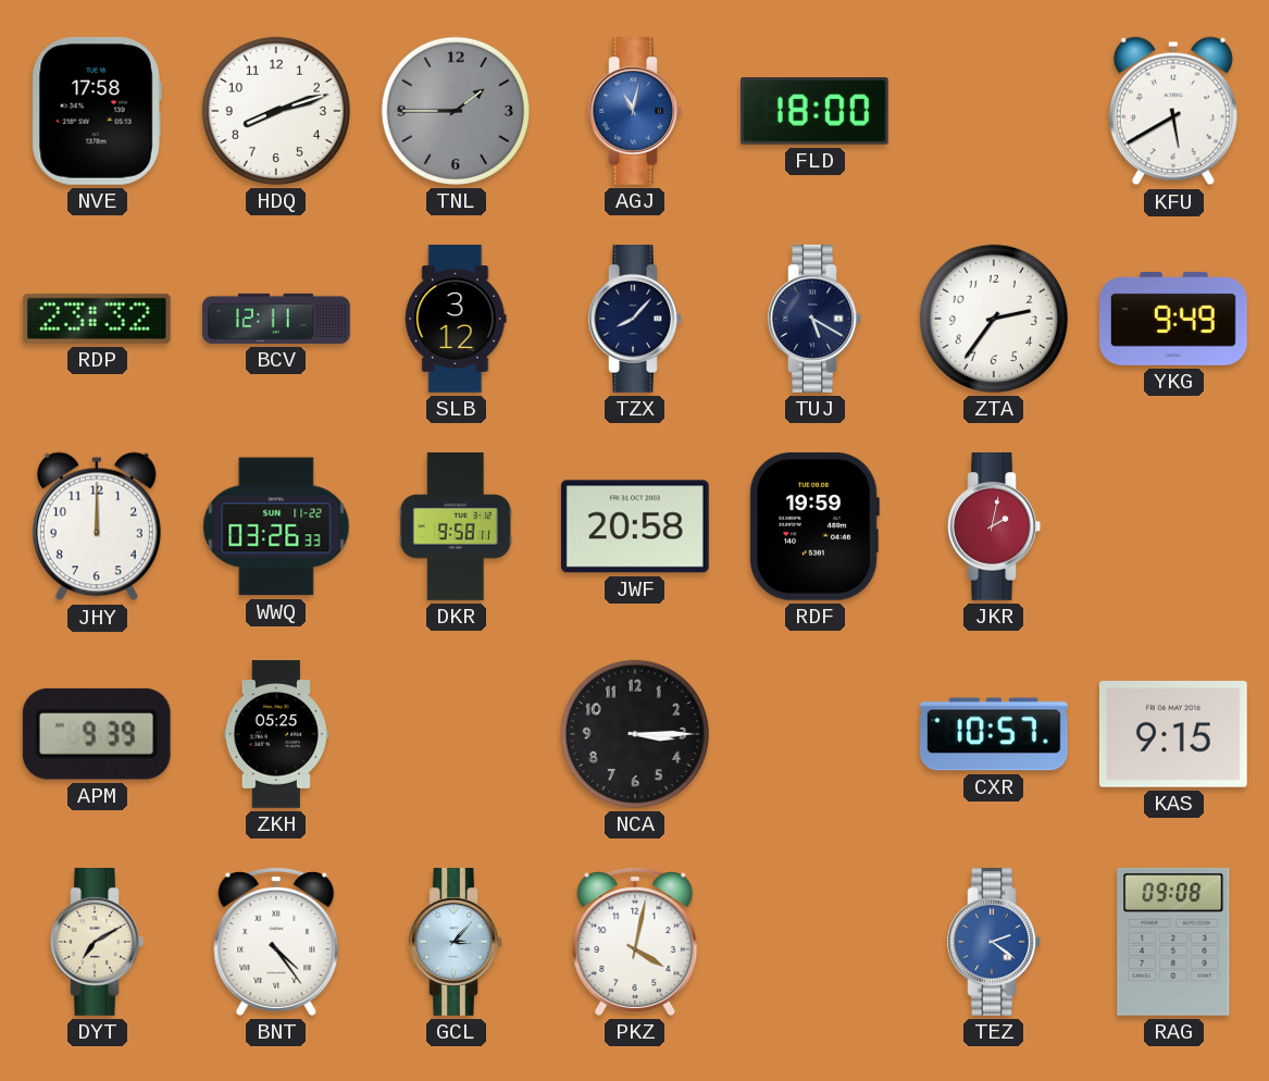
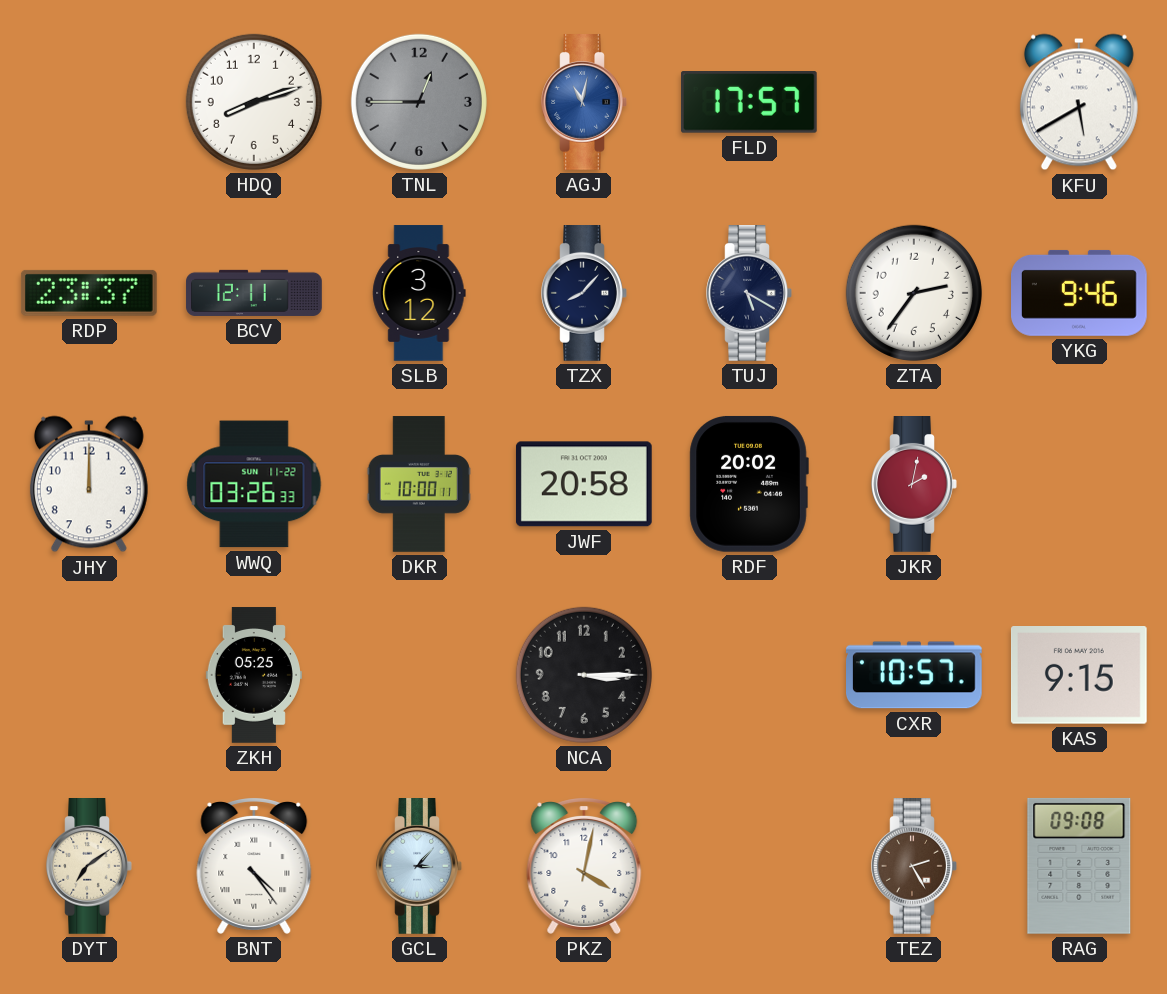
NVE: 17:58 -> none
TNL: 1:45 -> 12:45
FLD: 18:00 -> 17:57
RDP: 23:32 -> 23:37
YKG: 9:49 -> 9:46
DKR: 9:58 -> 10:00
RDF: 19:59 -> 20:02
APM: 9:39 -> none
DYT: 7:10 -> 7:09
TEZ: 2:21 -> 2:25
TEZ dial: blue -> brown
